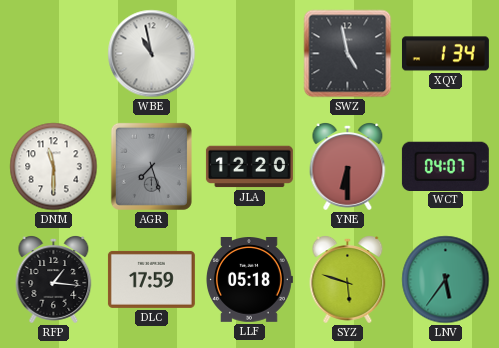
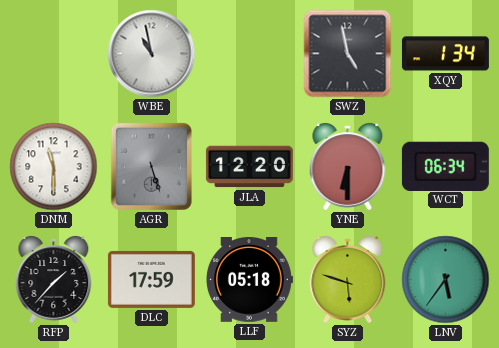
AGR: 7:27 -> 5:27
WCT: 04:07 -> 06:34
RFP: 1:16 -> 1:37
